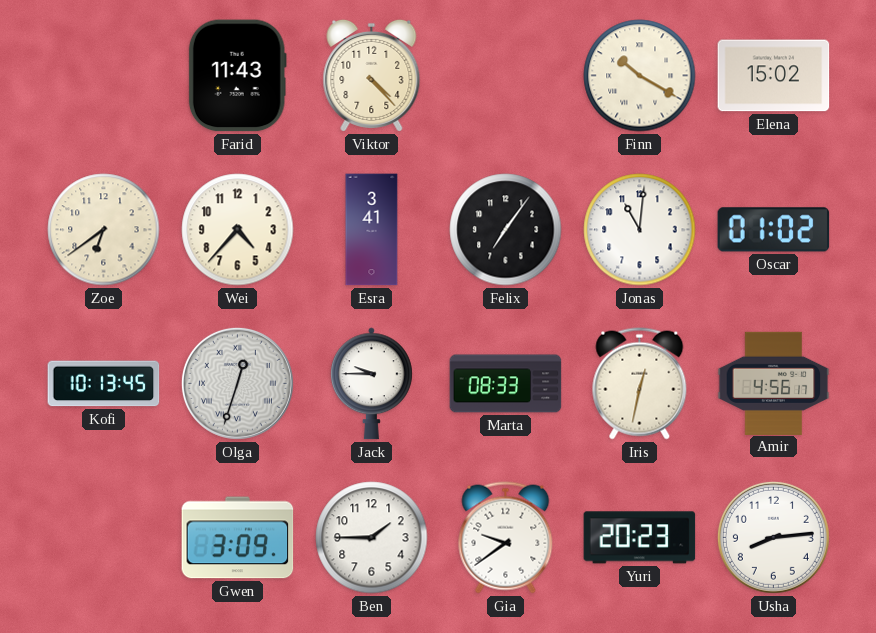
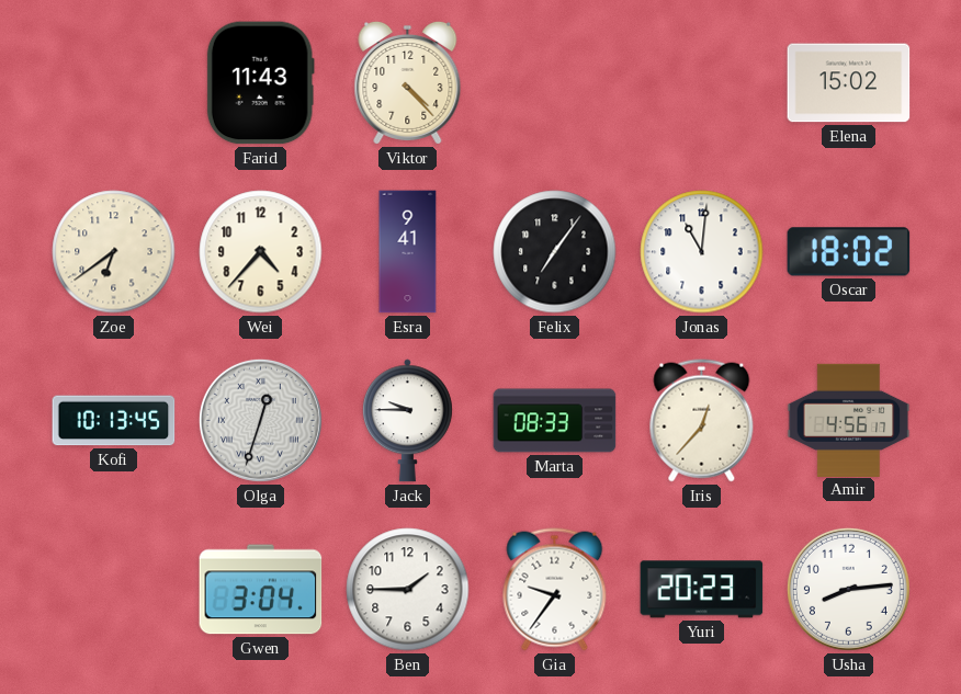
Finn: 10:20 -> none
Esra: 3:41 -> 9:41
Oscar: 01:02 -> 18:02
Iris: 12:32 -> 12:37
Gwen: 3:09 -> 3:04
Gia: 9:39 -> 9:36
